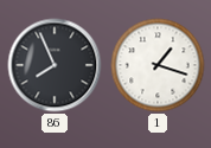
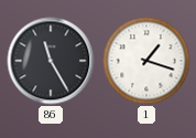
86: 7:56 -> 11:25
